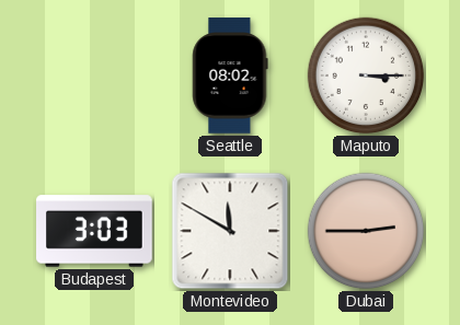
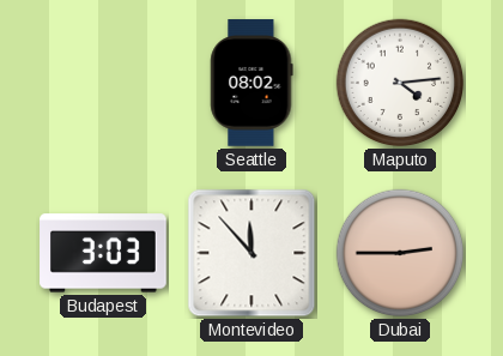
Maputo: 3:15 -> 4:14
Montevideo: 11:50 -> 11:53
